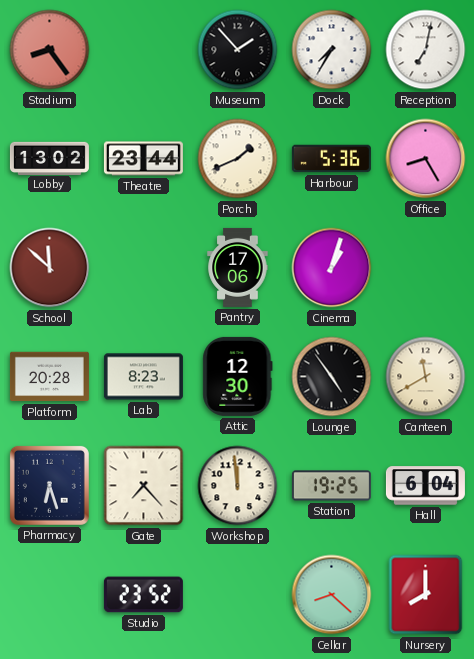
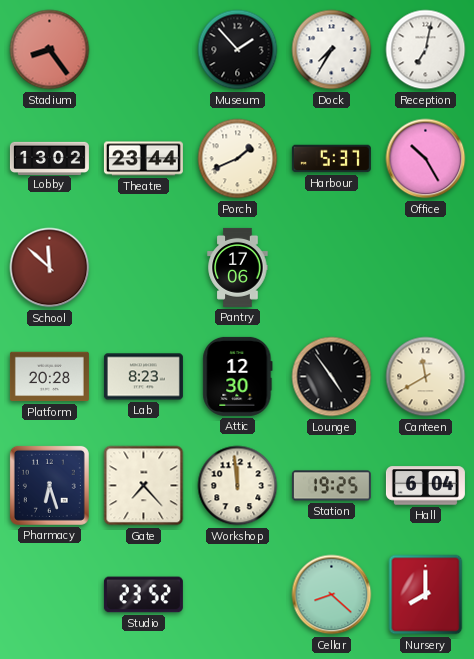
Harbour: 5:36 -> 5:37
Office: 8:25 -> 10:25
Cinema: 1:03 -> none
